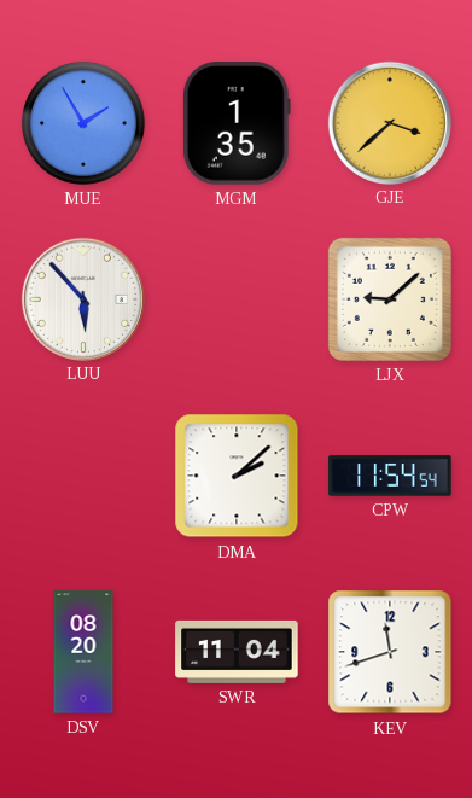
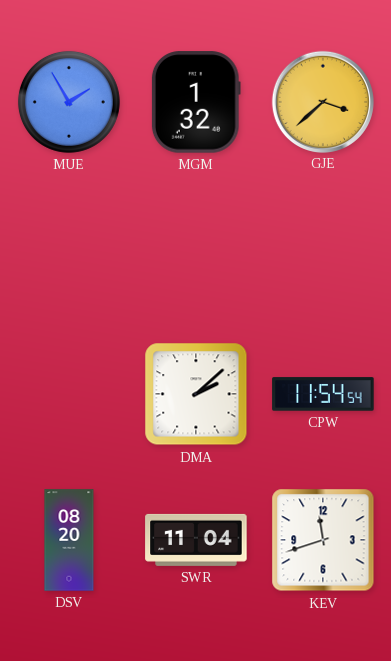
MGM: 1:35 -> 1:32
LUU: 5:53 -> none
LJX: 9:08 -> none
